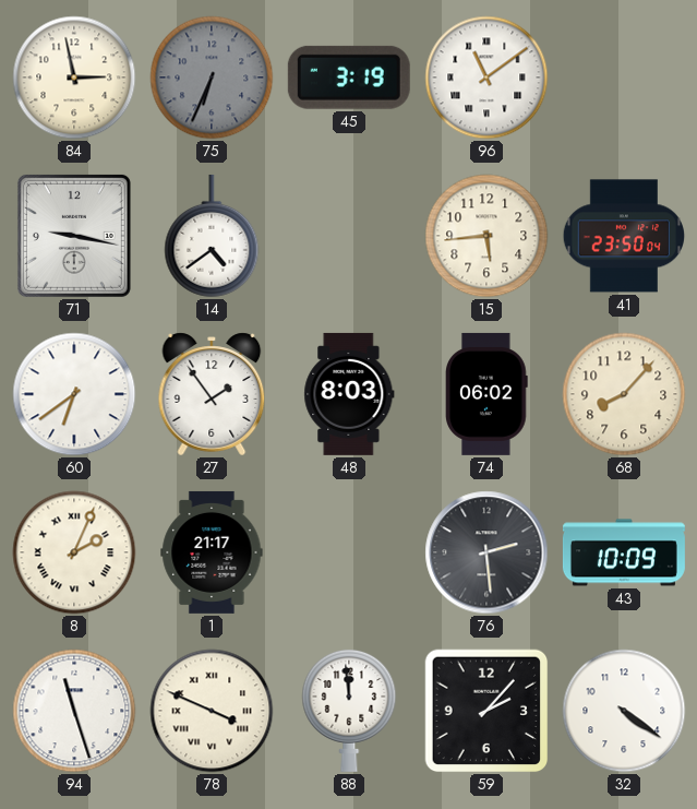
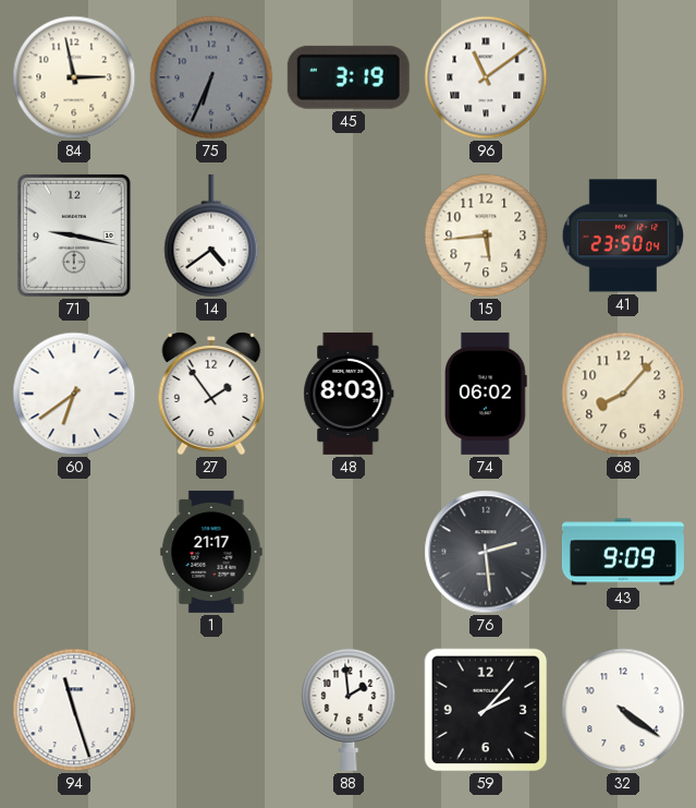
8: 2:04 -> none
43: 10:09 -> 9:09
78: 3:49 -> none
88: 11:59 -> 1:59
